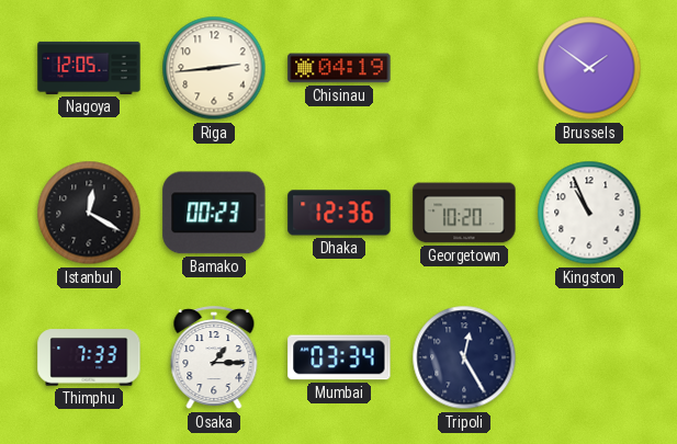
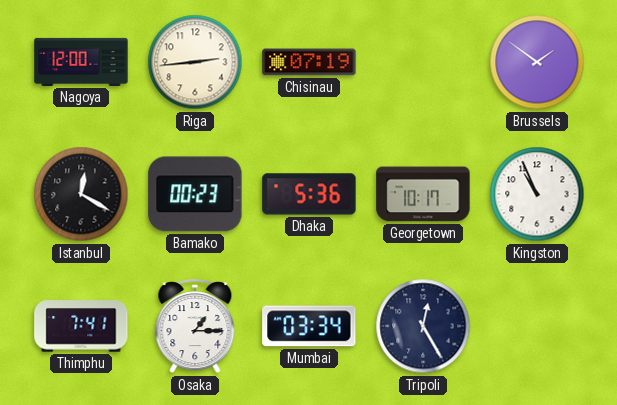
Nagoya: 12:05 -> 12:00
Chisinau: 04:19 -> 07:19
Dhaka: 12:36 -> 5:36
Georgetown: 10:20 -> 10:17
Thimphu: 7:33 -> 7:41
